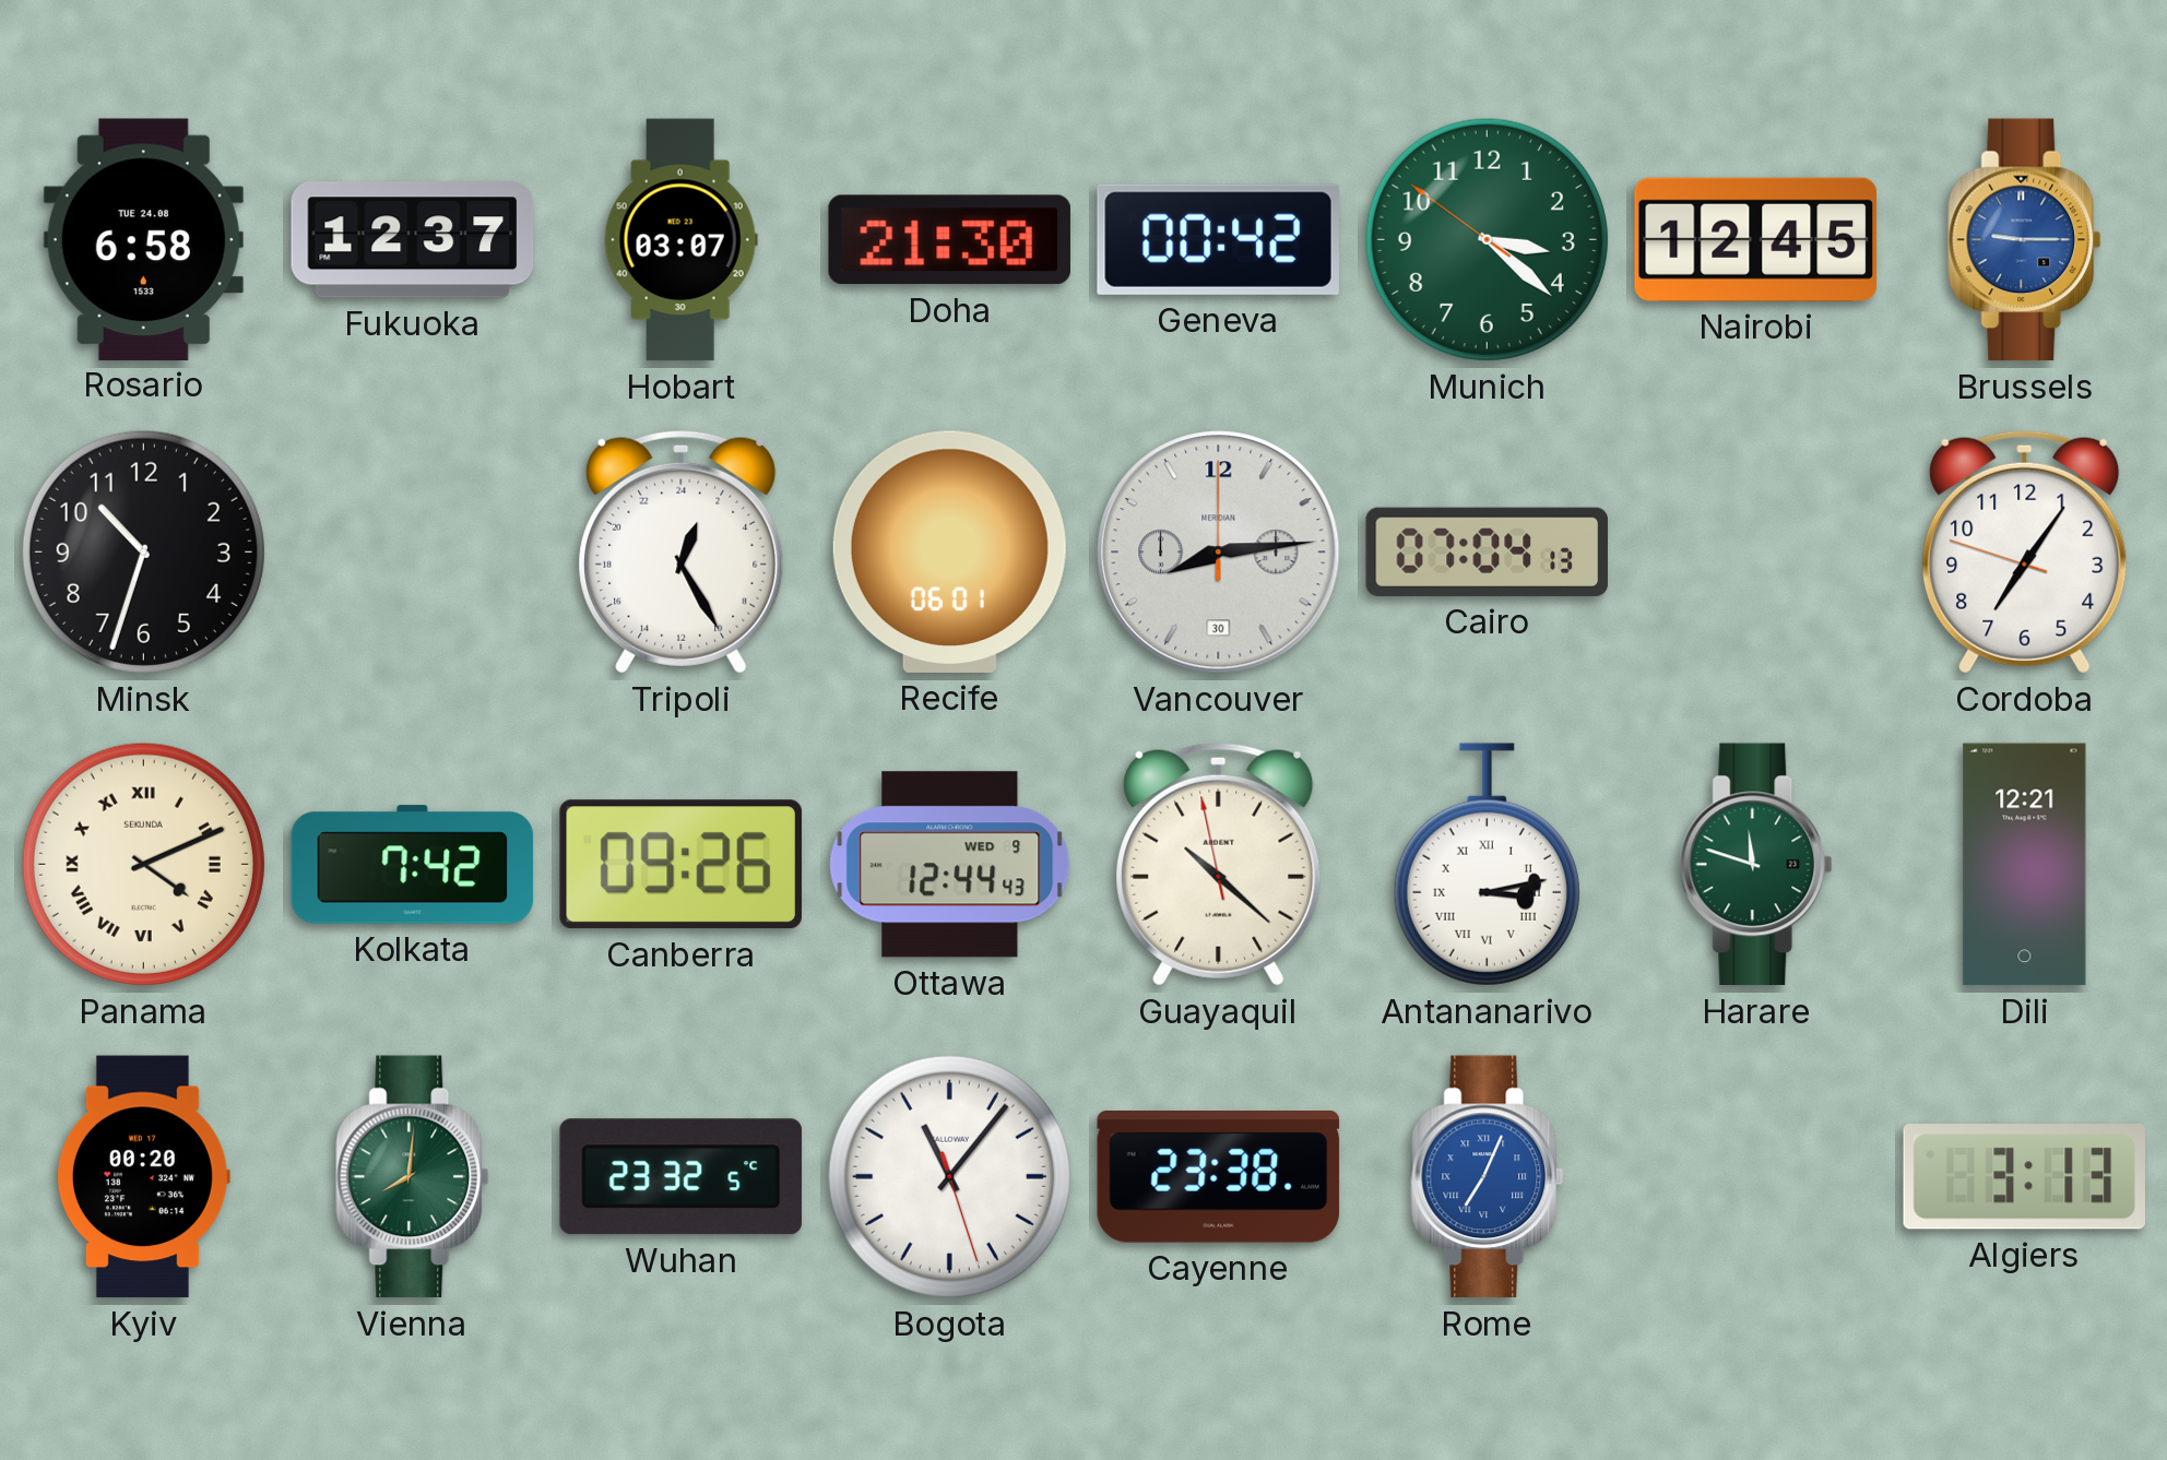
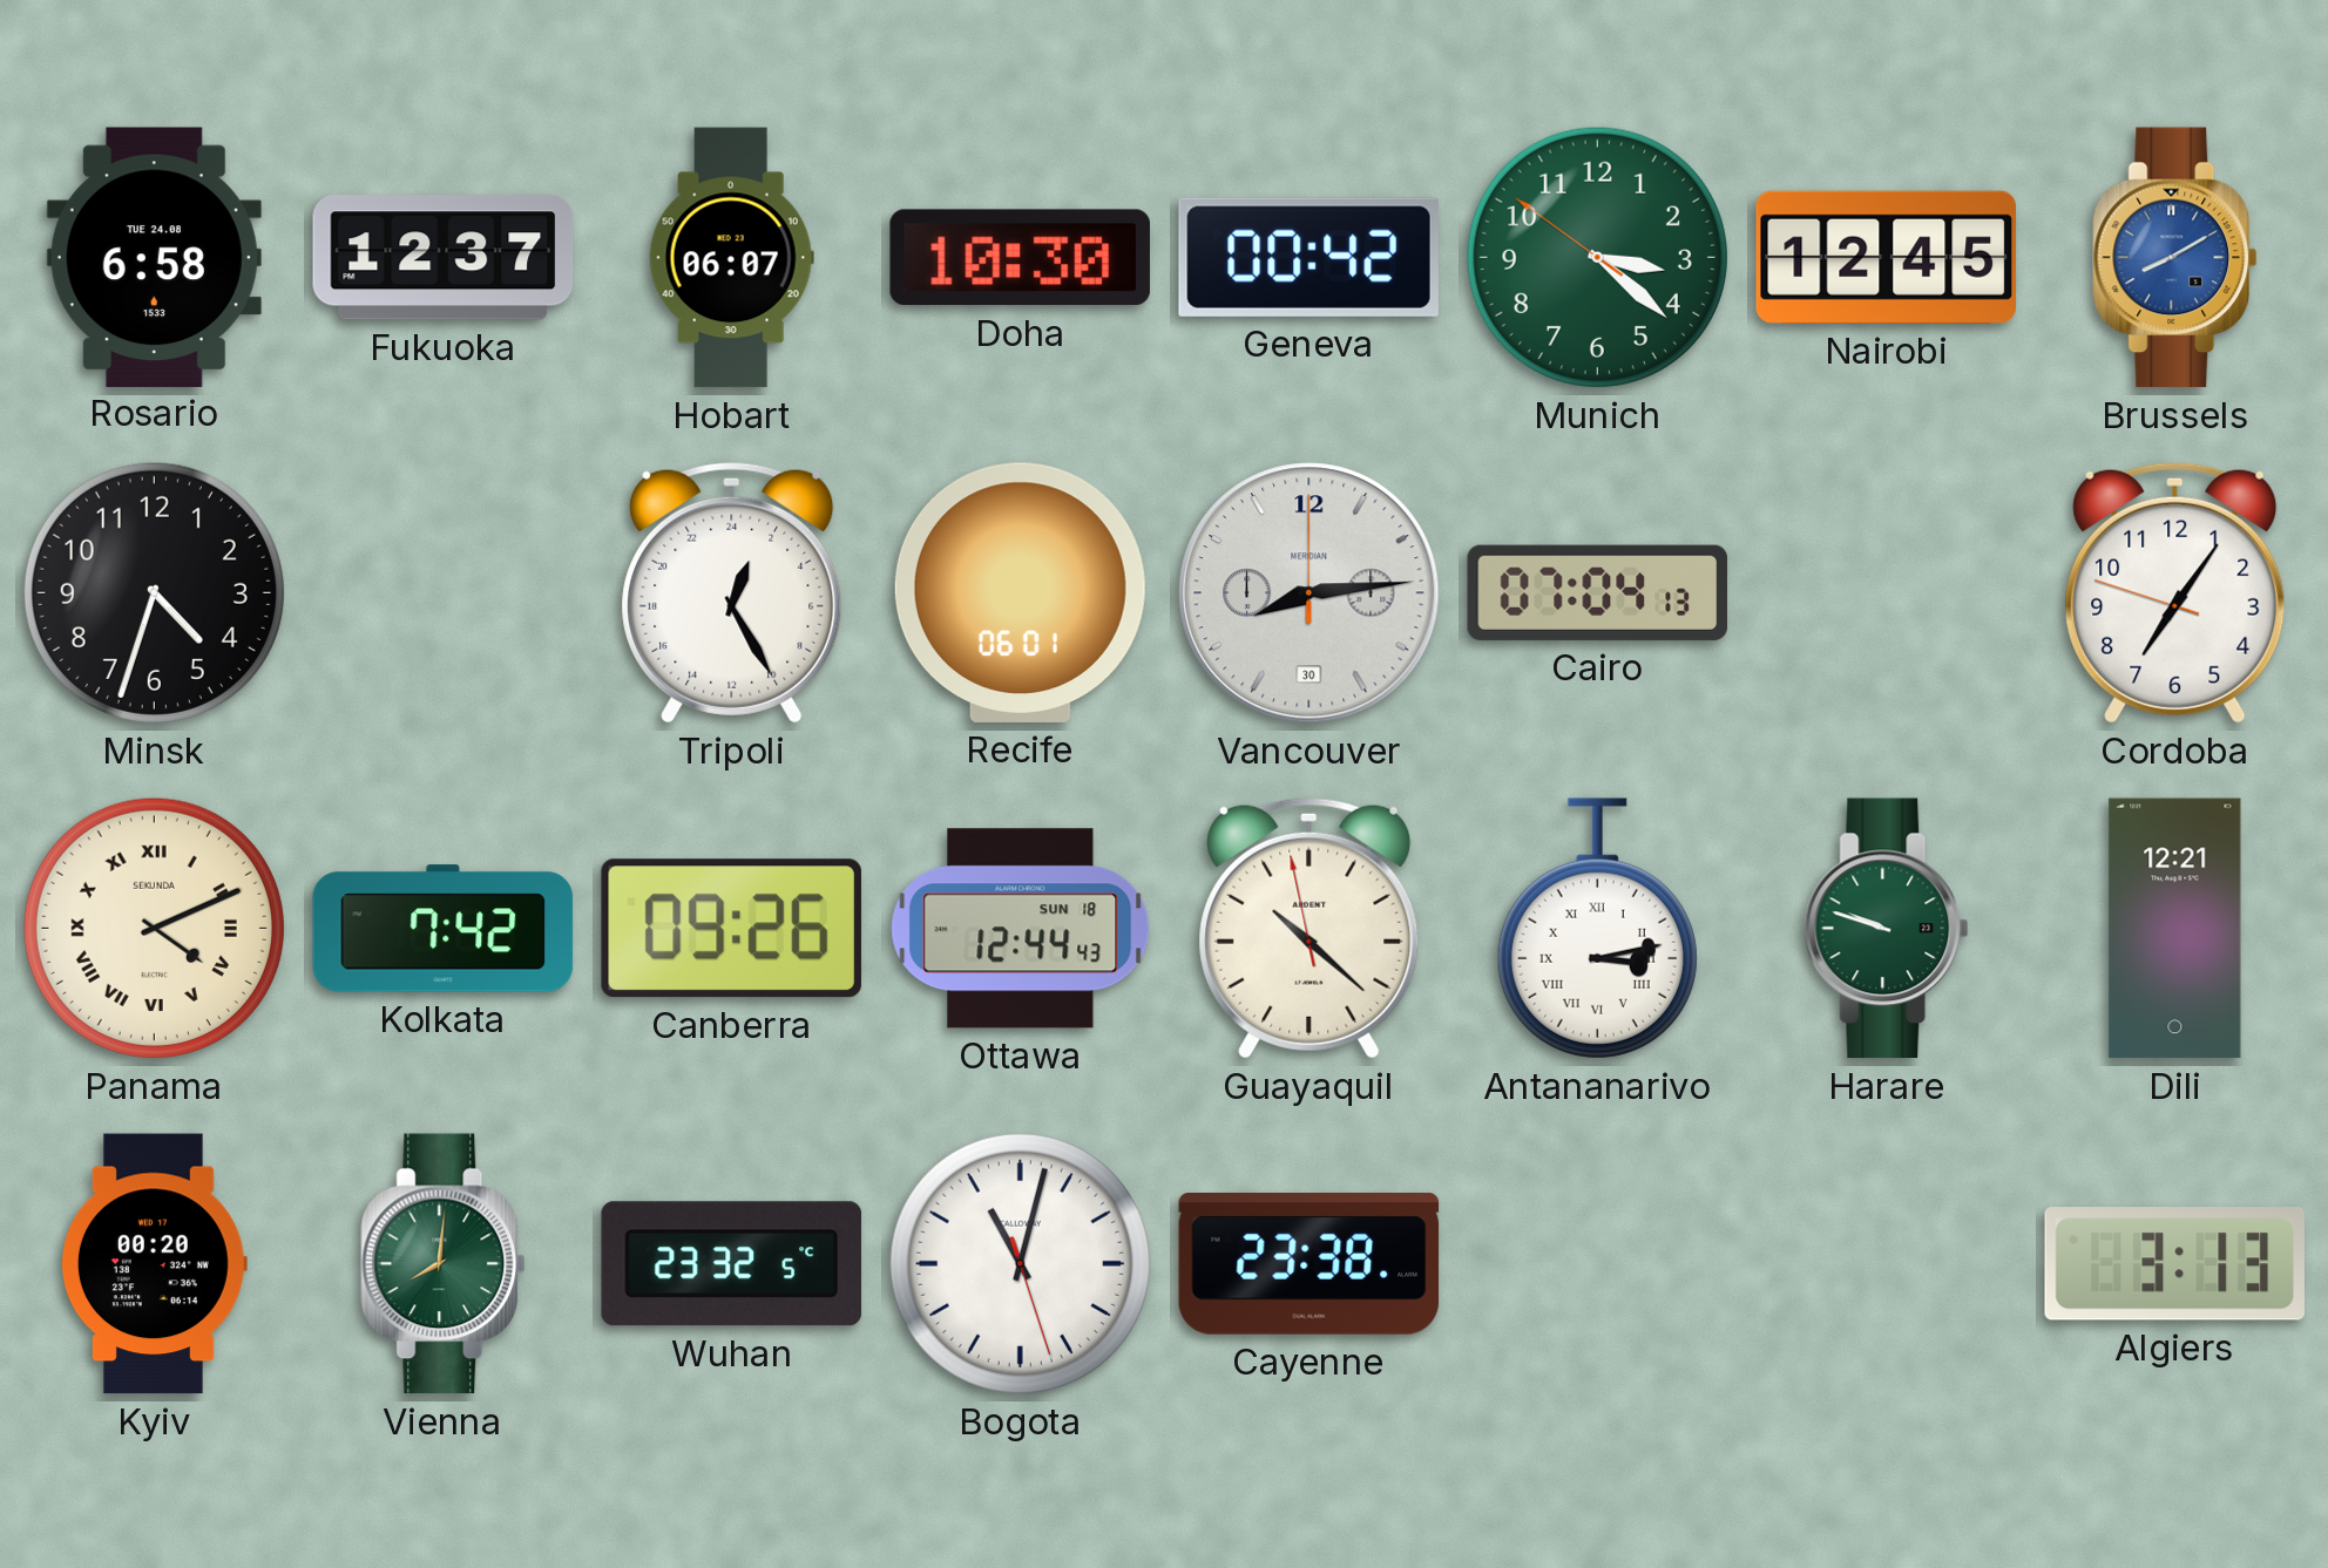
Hobart: 03:07 -> 06:07
Doha: 21:30 -> 10:30
Brussels: 9:15 -> 8:10
Minsk: 10:33 -> 4:33
Ottawa date: WED 9 -> SUN 18
Harare: 11:48 -> 9:48
Bogota: 11:06 -> 11:02
Rome: 7:04 -> none
